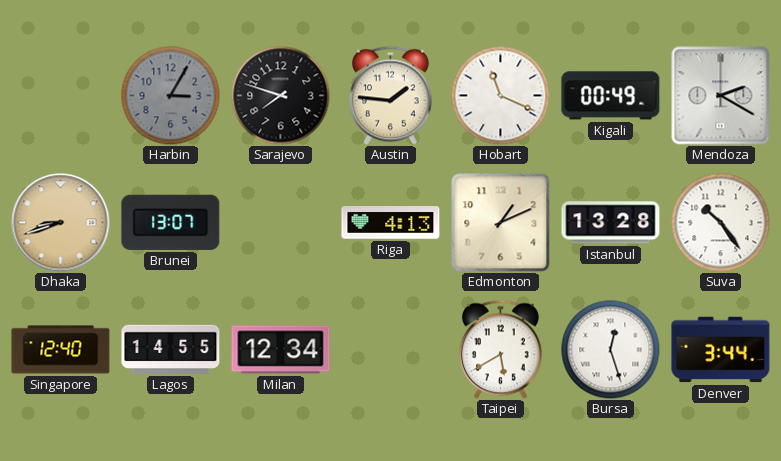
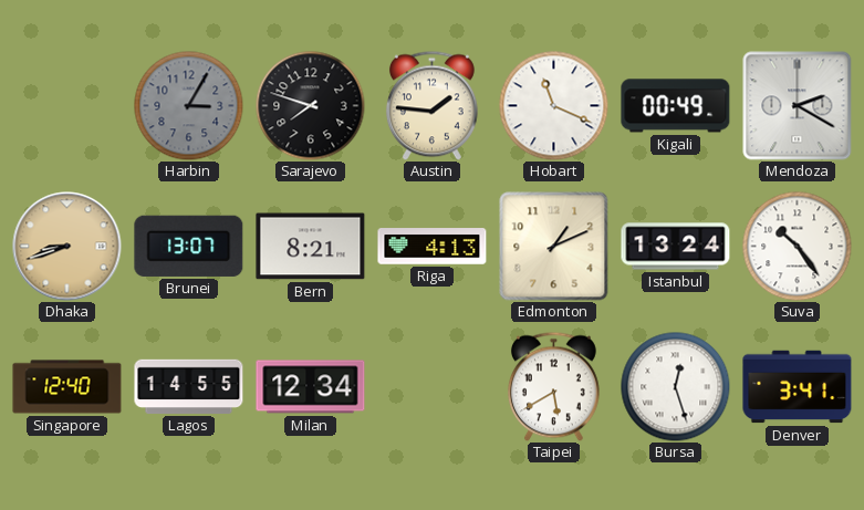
Bern: none -> 8:21
Istanbul: 13:28 -> 13:24
Denver: 3:44 -> 3:41
